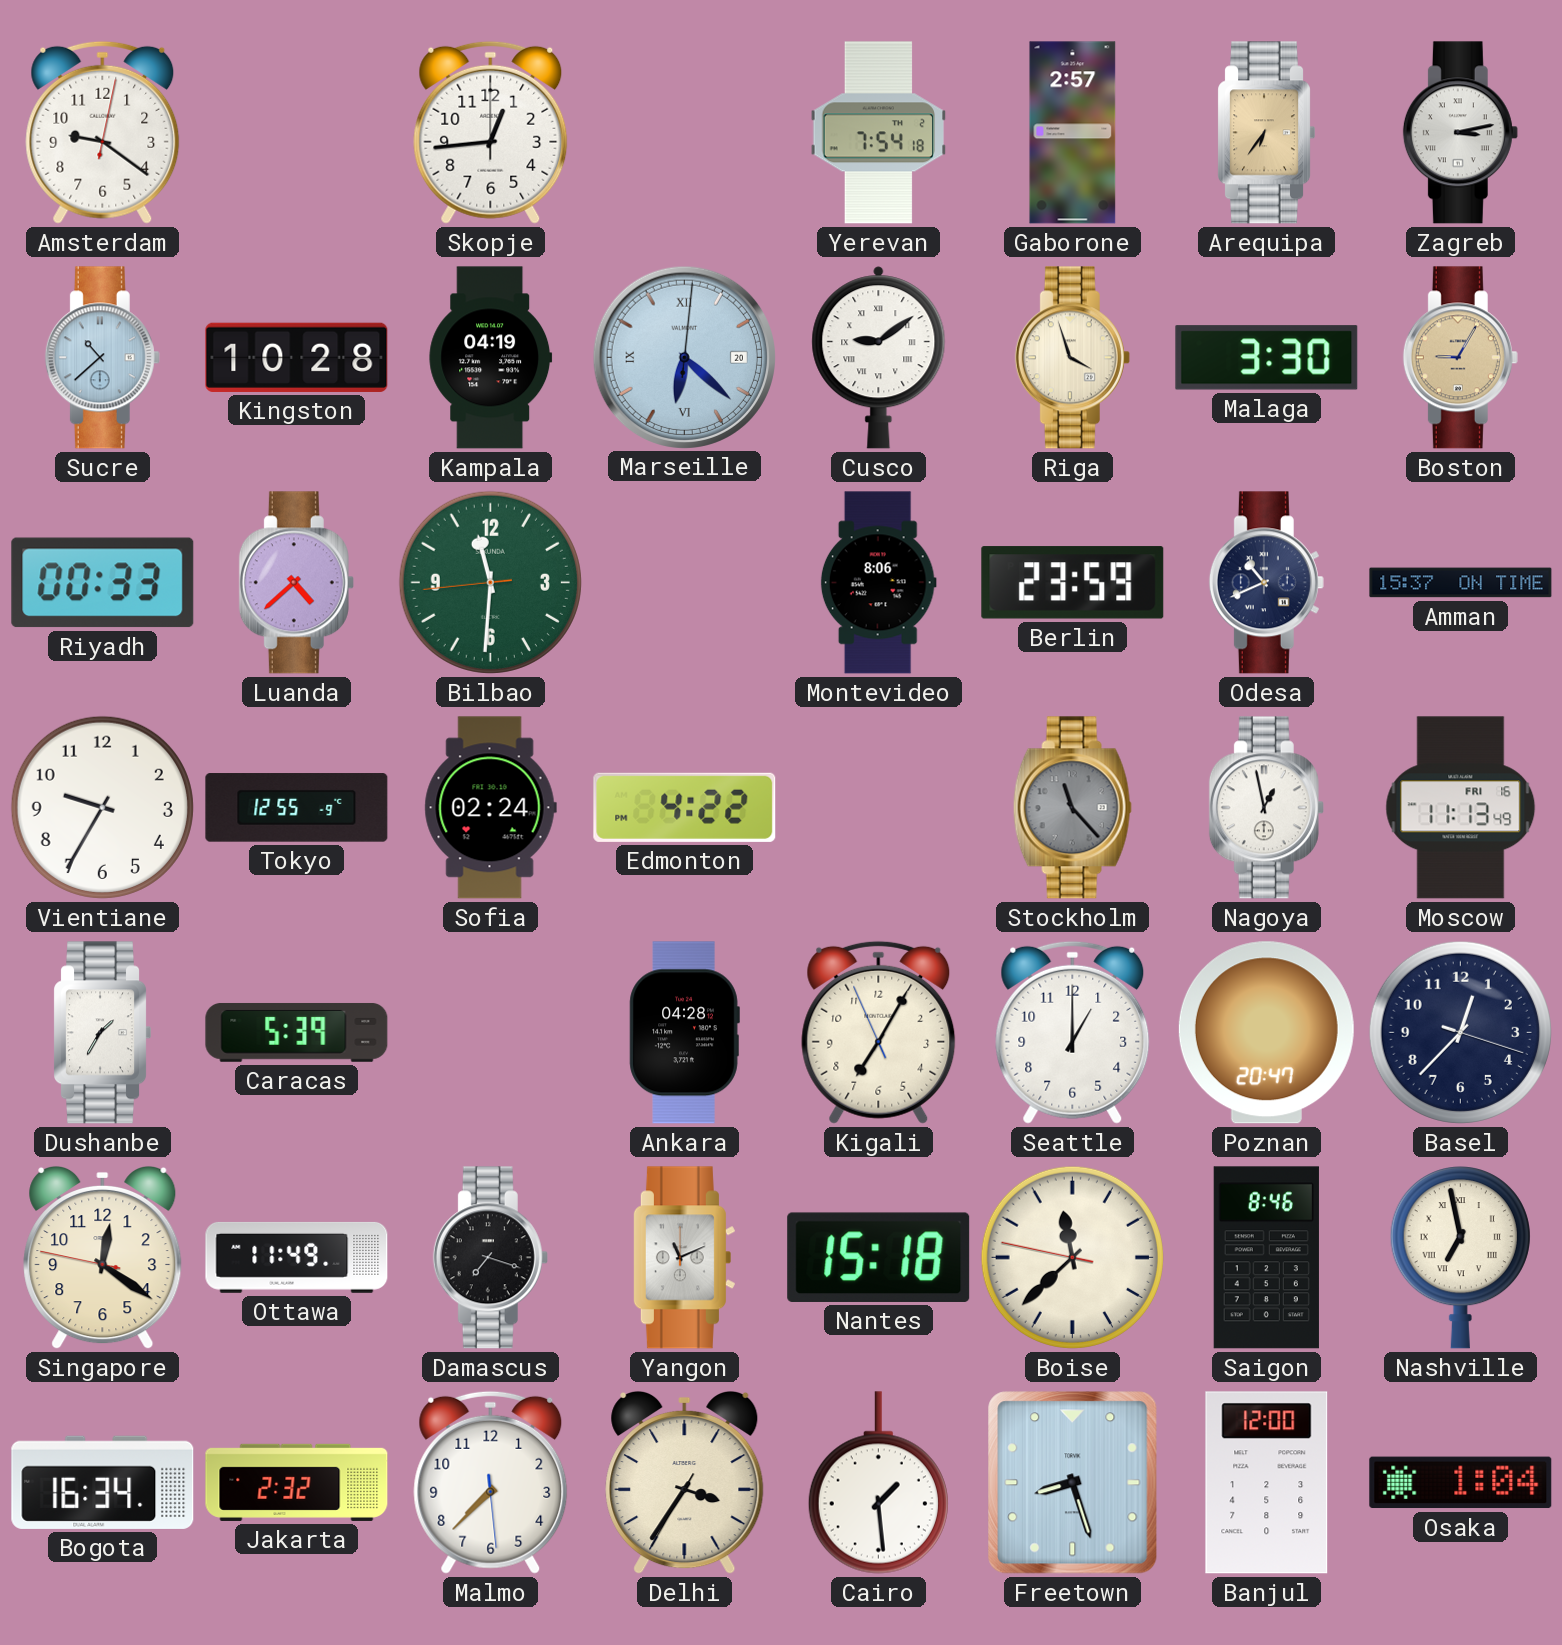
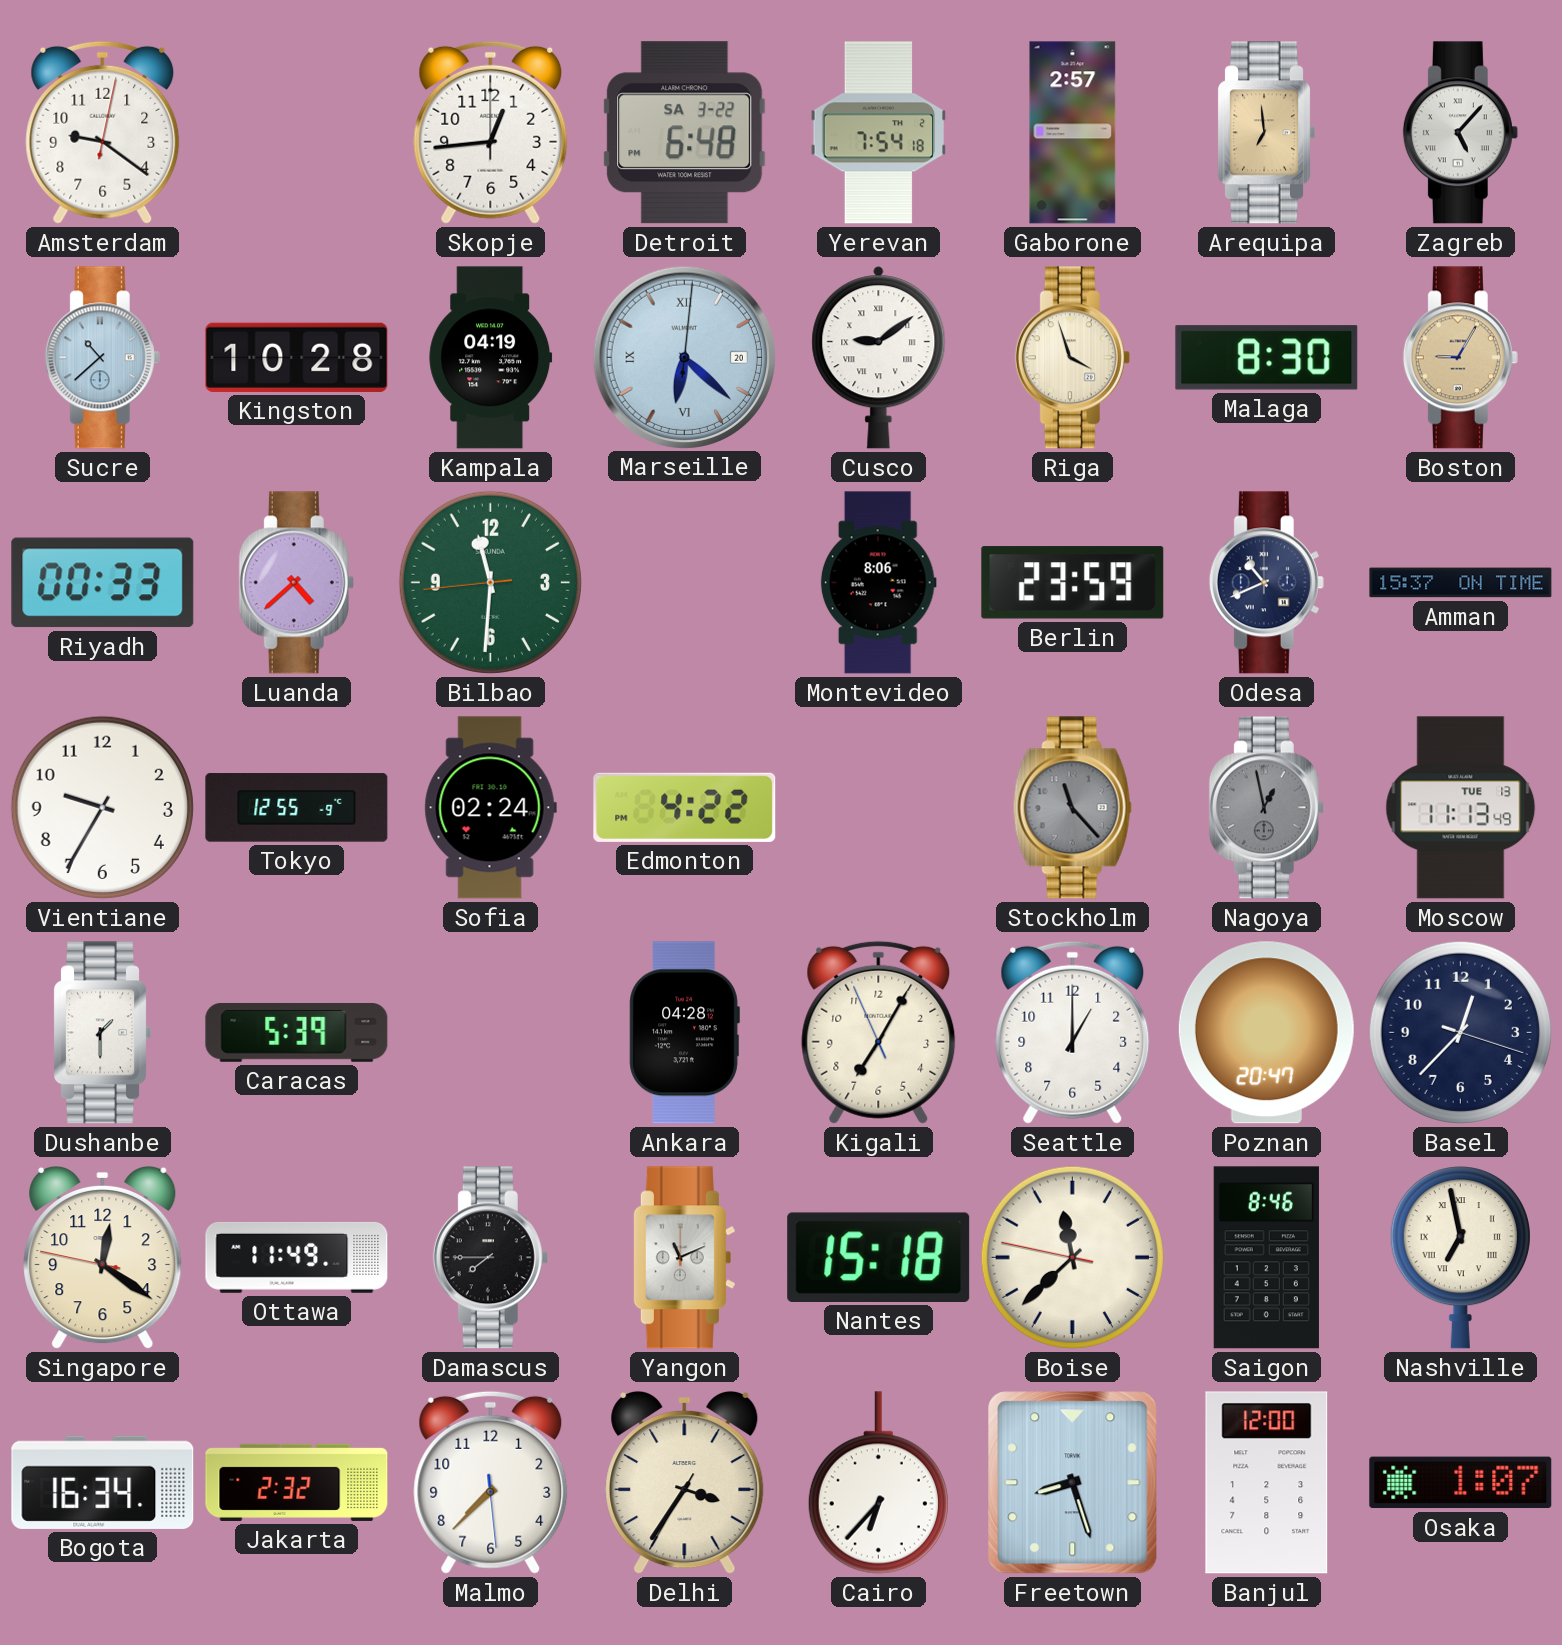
Detroit: none -> 6:48
Arequipa: 6:36 -> 6:59
Zagreb: 3:13 -> 5:07
Malaga: 3:30 -> 8:30
Nagoya dial: white -> grey
Moscow date: FRI 16 -> TUE 13
Dushanbe: 1:35 -> 1:30
Damascus: 7:18 -> 7:45
Cairo: 1:29 -> 6:37
Osaka: 1:04 -> 1:07
